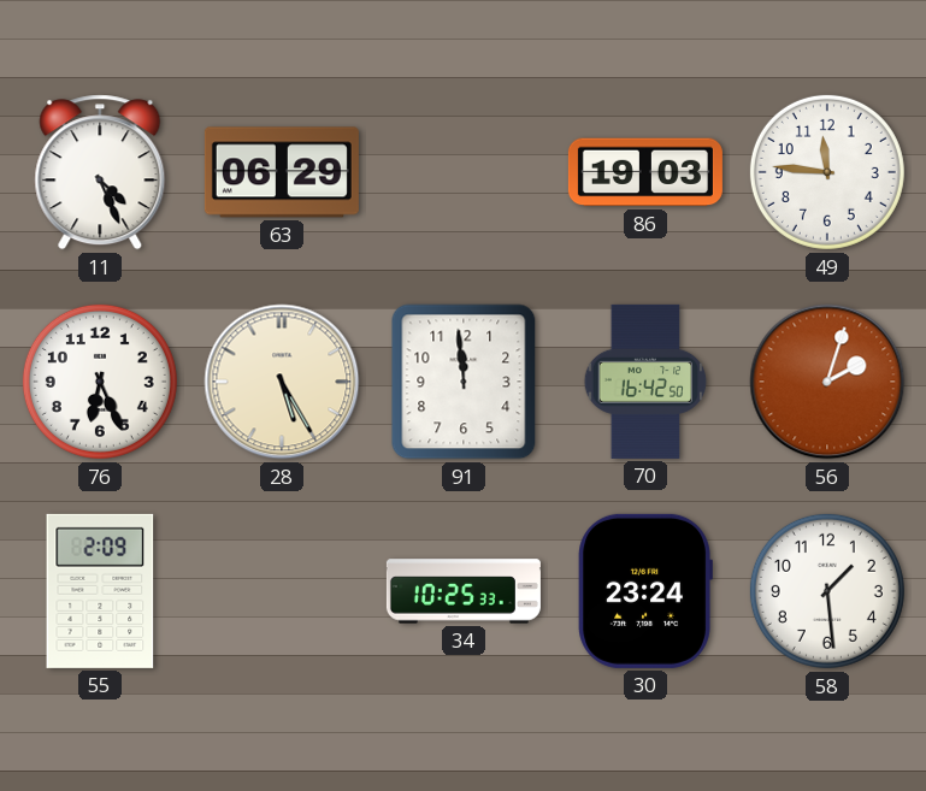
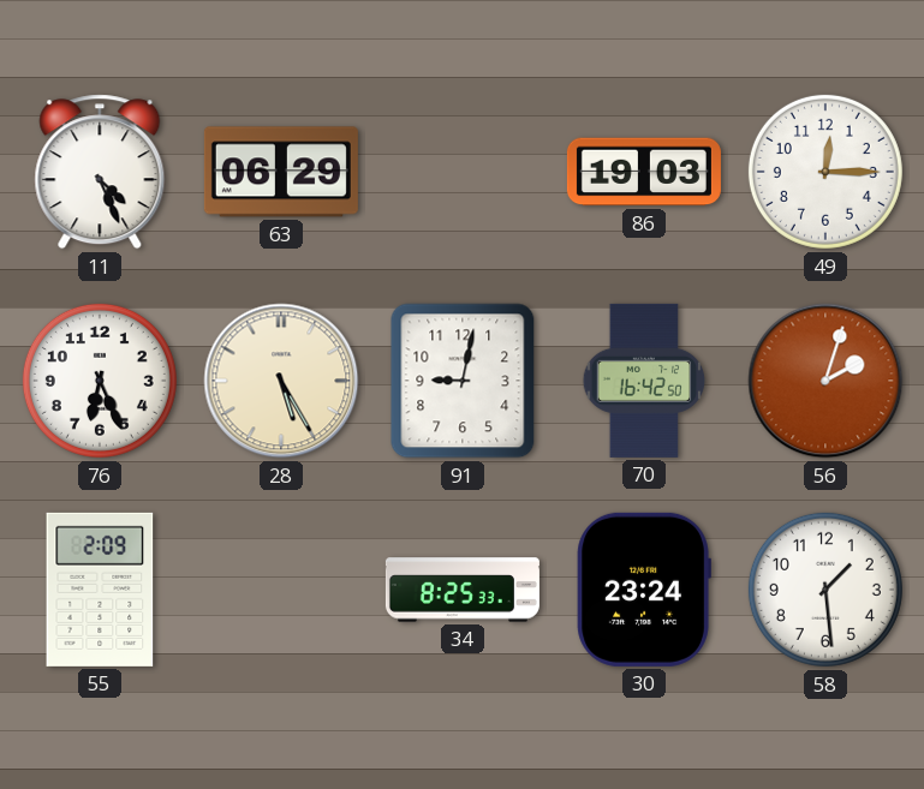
49: 11:46 -> 12:15
91: 11:59 -> 9:02
34: 10:25 -> 8:25
